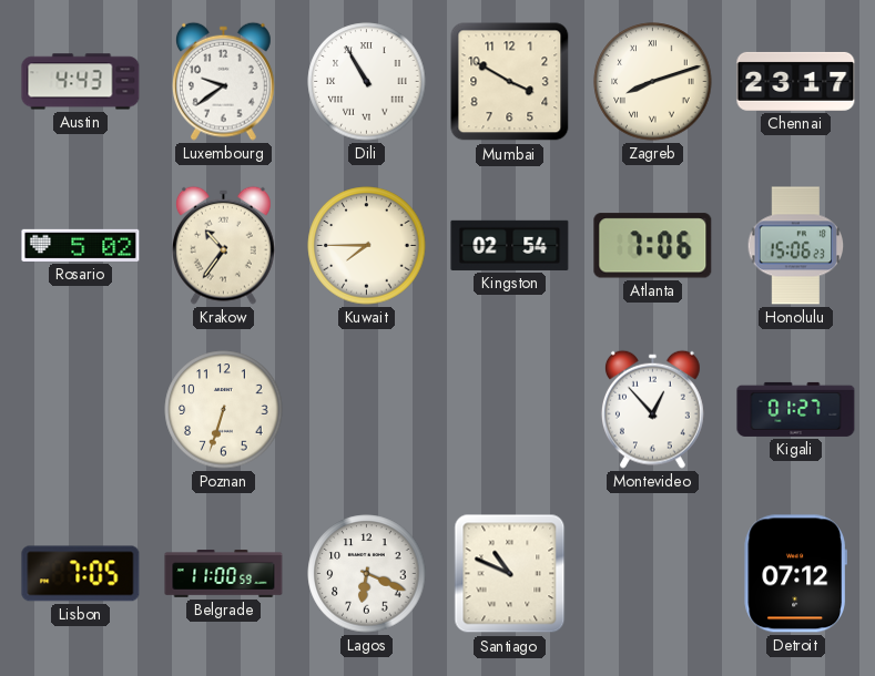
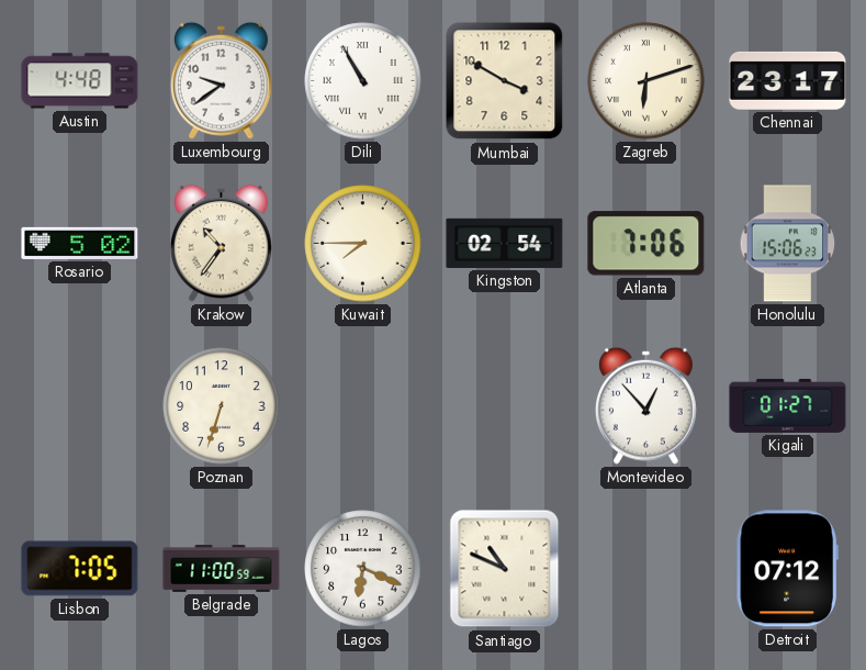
Austin: 4:43 -> 4:48
Zagreb: 8:12 -> 6:12
